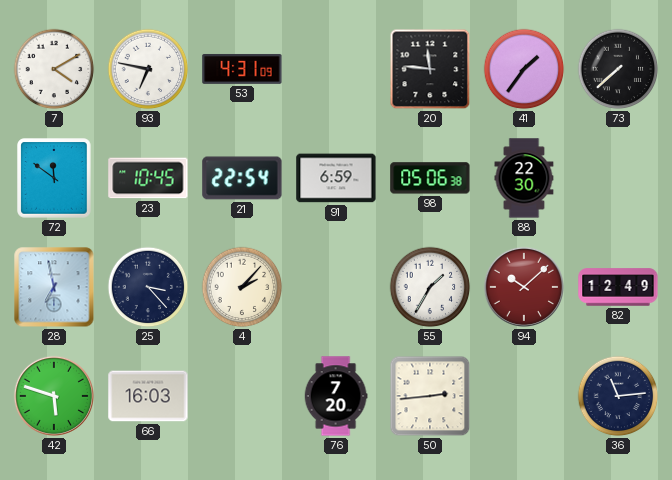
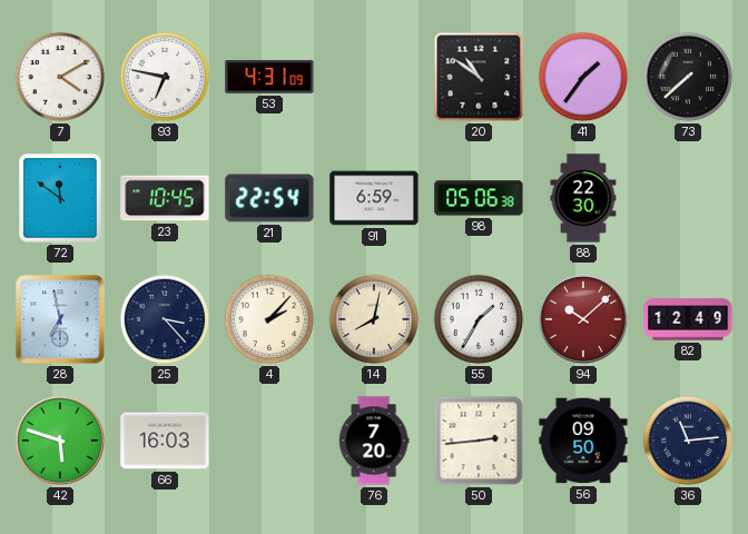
20: 11:46 -> 10:51
14: none -> 8:02
56: none -> 09:50
